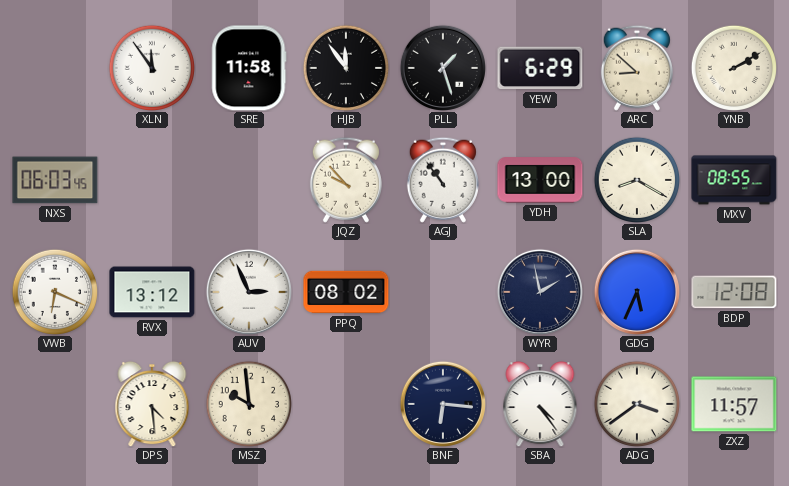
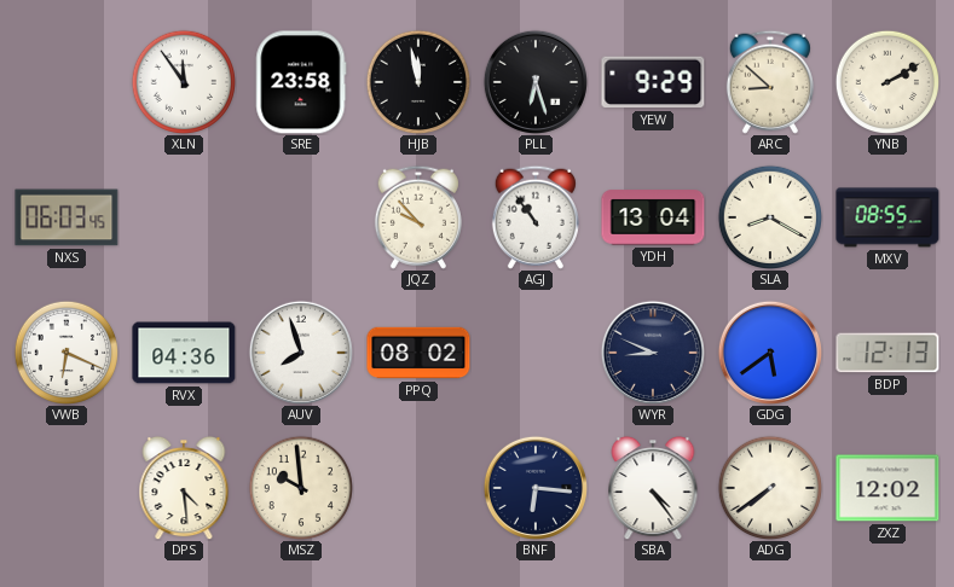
SRE: 11:58 -> 23:58
HJB: 11:54 -> 11:58
PLL: 1:27 -> 6:27
YEW: 6:29 -> 9:29
YDH: 13:00 -> 13:04
RVX: 13:12 -> 04:36
AUV: 2:56 -> 7:57
WYR: 1:58 -> 8:49
GDG: 5:34 -> 5:39
BDP: 12:08 -> 12:13
ADG: 3:39 -> 7:39
ZXZ: 11:57 -> 12:02
